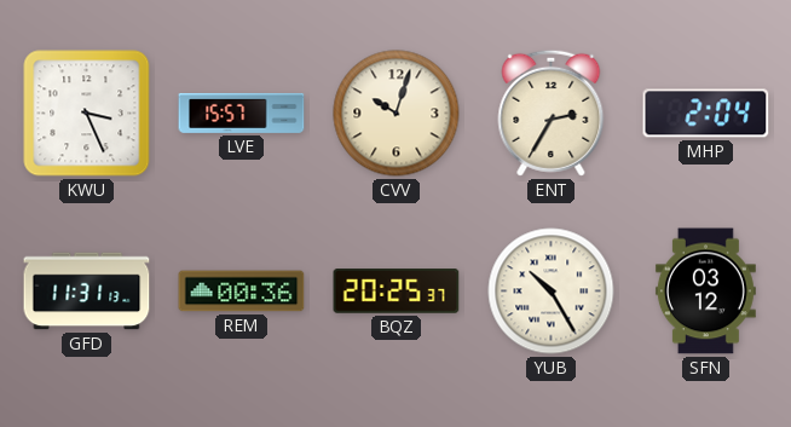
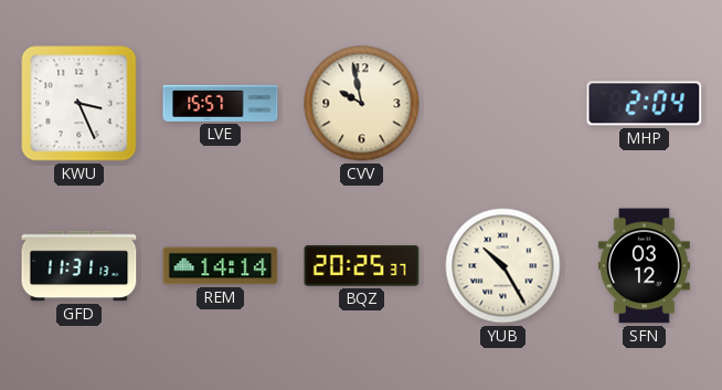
CVV: 10:03 -> 9:58
ENT: 2:35 -> none
REM: 00:36 -> 14:14
